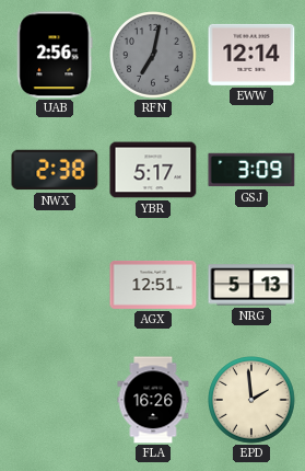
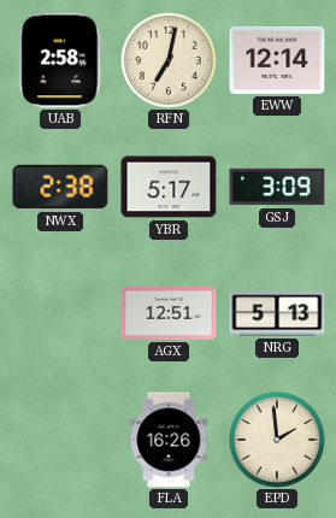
UAB: 2:56 -> 2:58
RFN dial: grey -> cream
